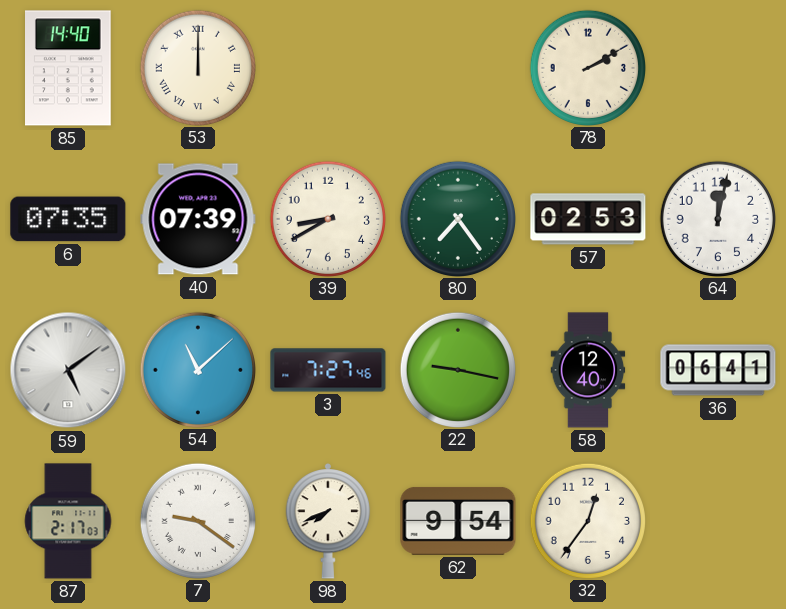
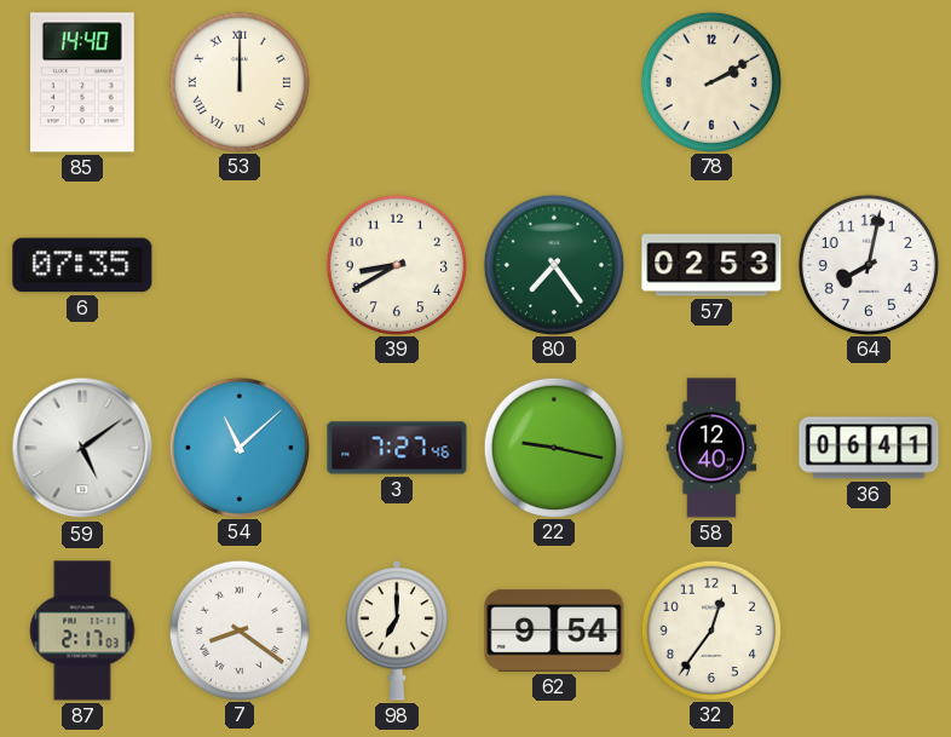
40: 07:39 -> none
64: 12:02 -> 8:02
7: 9:21 -> 8:21
98: 7:41 -> 7:00
